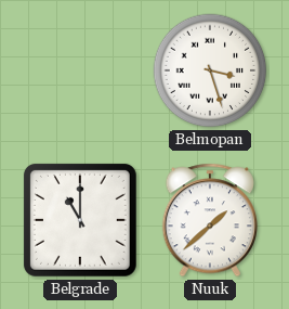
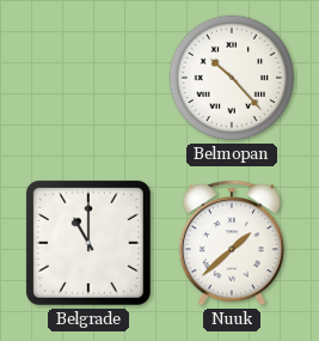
Belmopan: 3:27 -> 10:23
